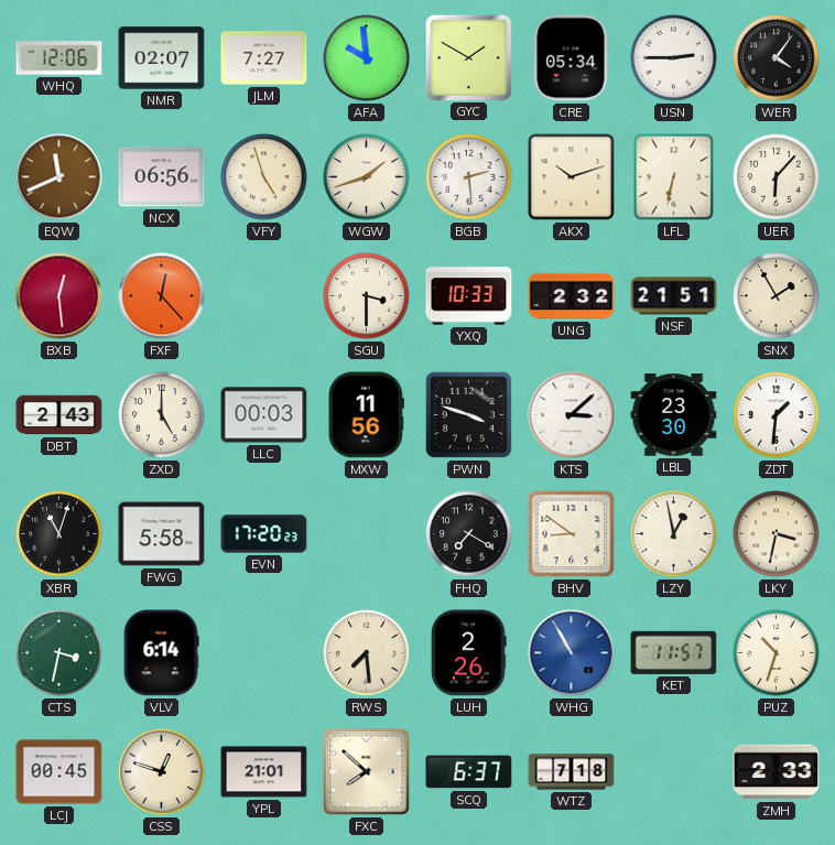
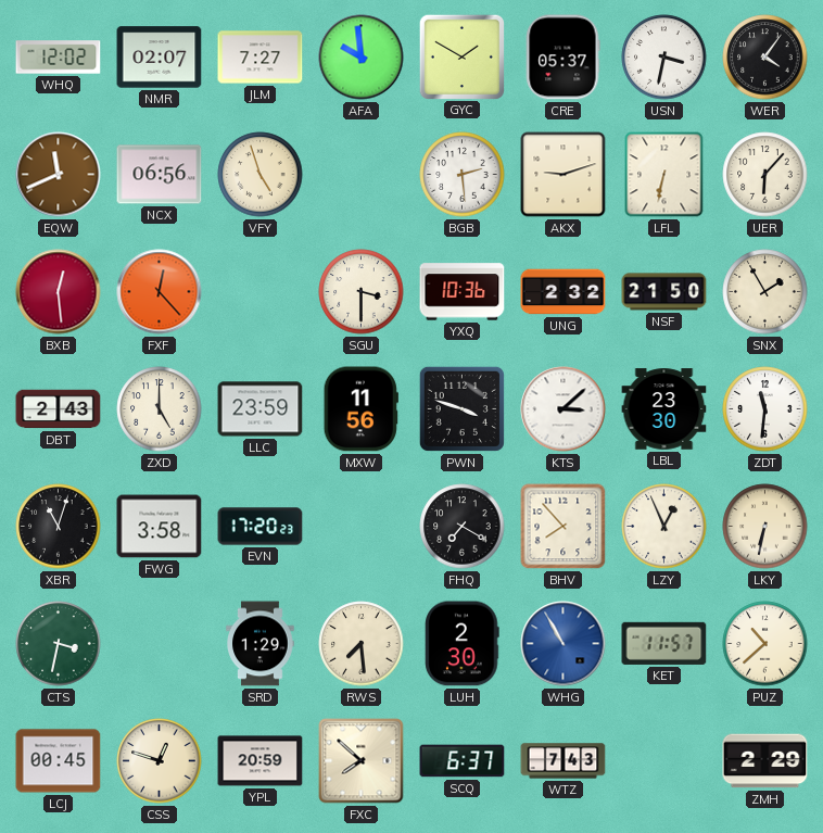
WHQ: 12:06 -> 12:02
CRE: 05:34 -> 05:37
USN: 2:45 -> 3:32
WGW: 1:42 -> none
AKX: 10:12 -> 9:12
YXQ: 10:33 -> 10:36
NSF: 21:51 -> 21:50
LLC: 00:03 -> 23:59
ZDT: 1:31 -> 11:31
FWG: 5:58 -> 3:58
BHV: 8:51 -> 7:53
LZY: 12:58 -> 12:56
LKY: 3:32 -> 6:32
VLV: 6:14 -> none
SRD: none -> 1:29
LUH: 2:26 -> 2:30
PUZ: 10:33 -> 10:38
YPL: 21:01 -> 20:59
WTZ: 7:18 -> 7:43
ZMH: 2:33 -> 2:29
